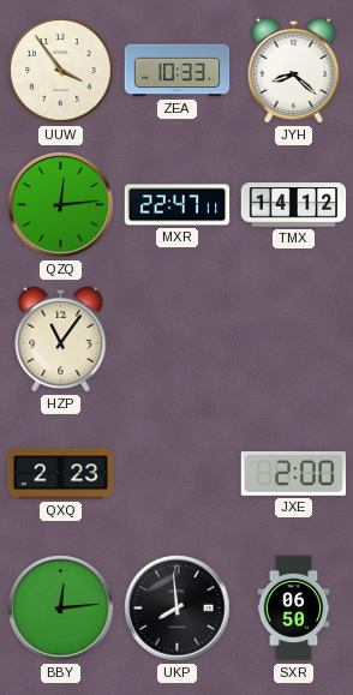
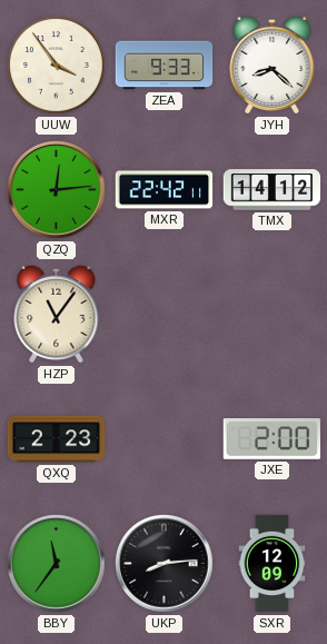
ZEA: 10:33 -> 9:33
MXR: 22:47 -> 22:42
BBY: 12:14 -> 11:36
UKP: 7:59 -> 8:14
SXR: 06:50 -> 12:09
